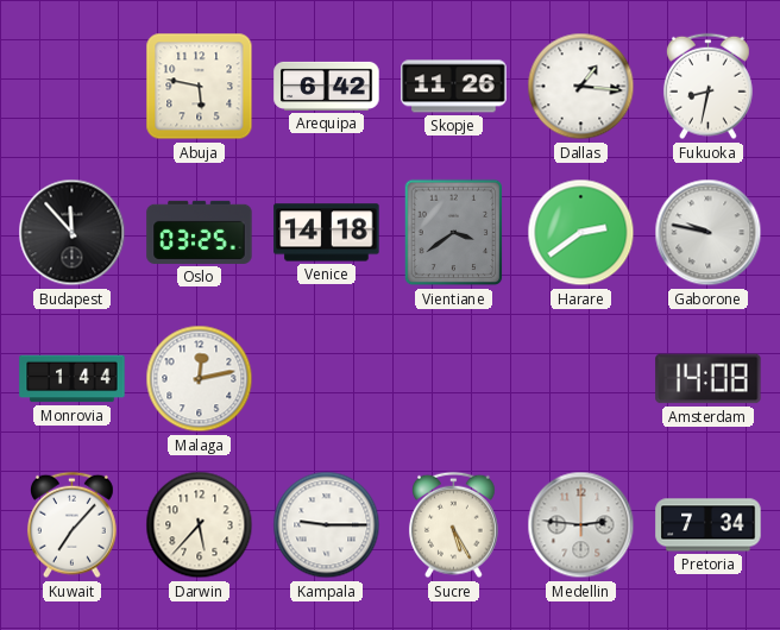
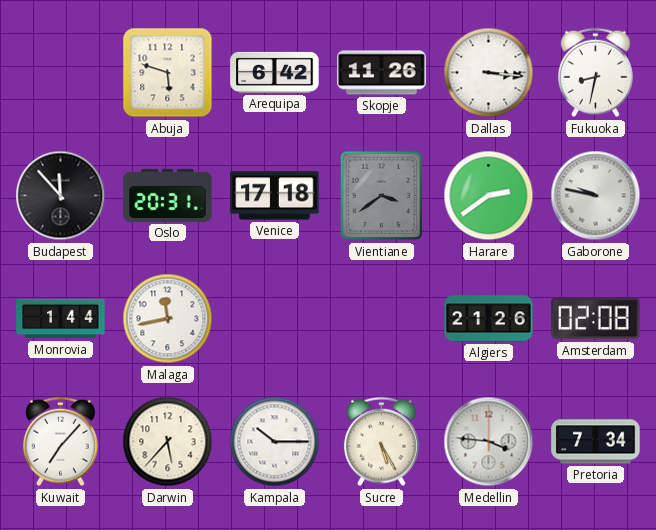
Abuja: 5:47 -> 5:48
Dallas: 1:16 -> 3:16
Oslo: 03:25 -> 20:31
Venice: 14:18 -> 17:18
Malaga: 12:13 -> 11:43
Algiers: none -> 21:26
Amsterdam: 14:08 -> 02:08
Kampala: 9:15 -> 10:15
Medellin: 2:46 -> 3:46
